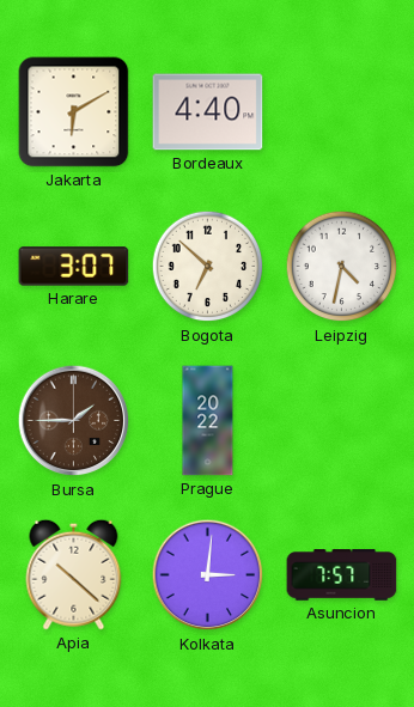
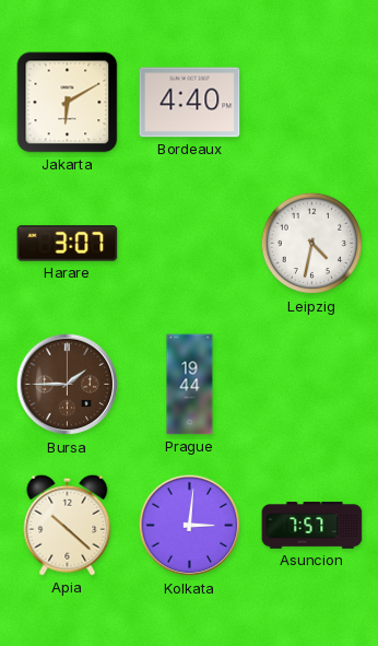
Bogota: 6:52 -> none
Prague: 20:22 -> 19:44
